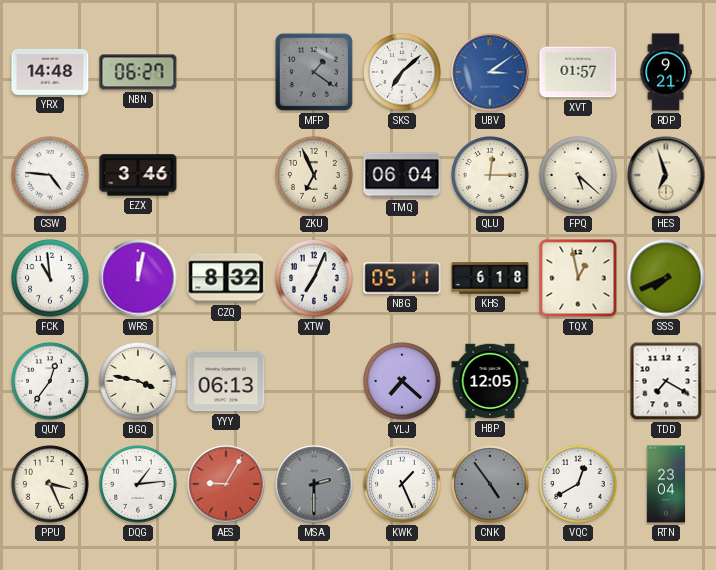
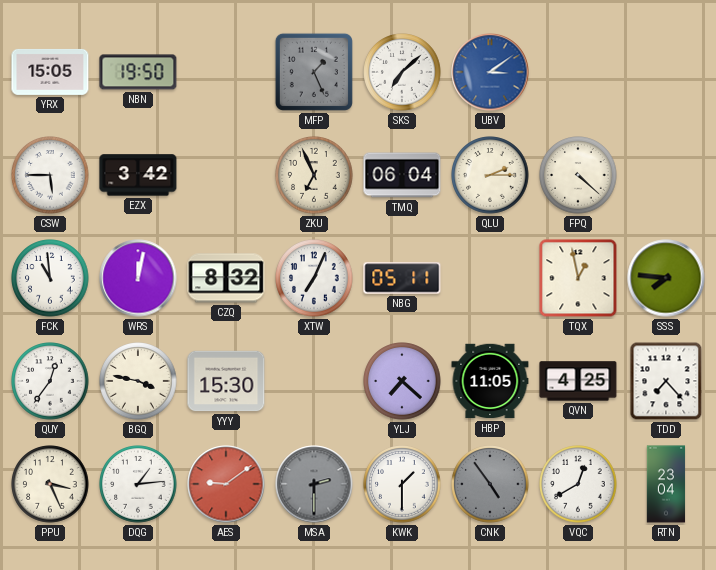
YRX: 14:48 -> 15:05
NBN: 06:27 -> 19:50
MFP: 1:21 -> 1:26
XVT: 01:57 -> none
RDP: 9:21 -> none
CSW: 4:46 -> 5:45
EZX: 3:46 -> 3:42
QLU: 12:15 -> 2:15
FPQ: 5:22 -> 4:22
HES: 6:57 -> none
KHS: 6:18 -> none
SSS: 7:41 -> 7:46
YYY: 06:13 -> 15:30
HBP: 12:05 -> 11:05
QVN: none -> 4:25
TDD: 7:20 -> 7:23
AES: 9:05 -> 9:09
KWK: 1:26 -> 1:30
